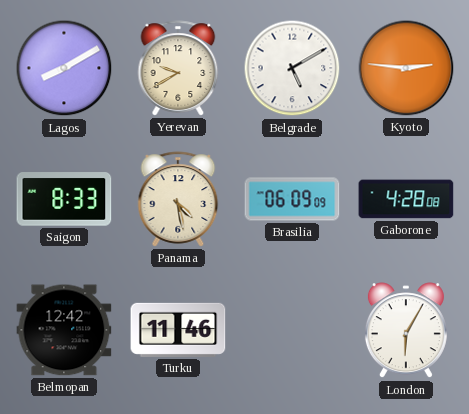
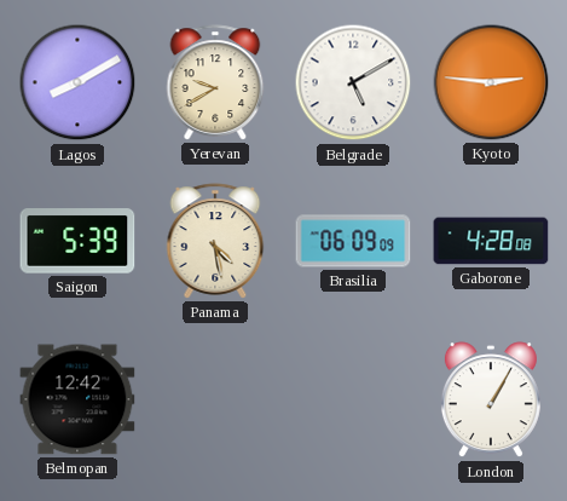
Saigon: 8:33 -> 5:39
Turku: 11:46 -> none
London: 6:05 -> 1:05
